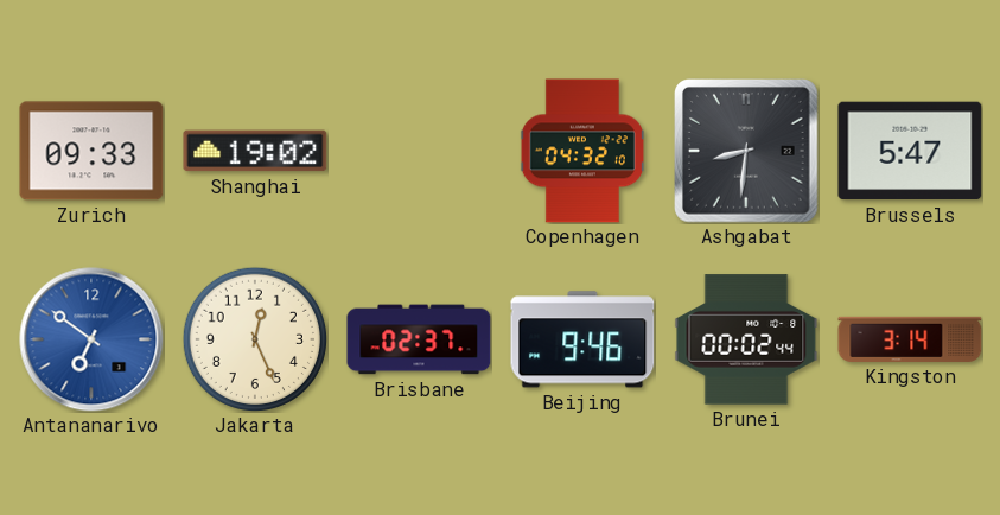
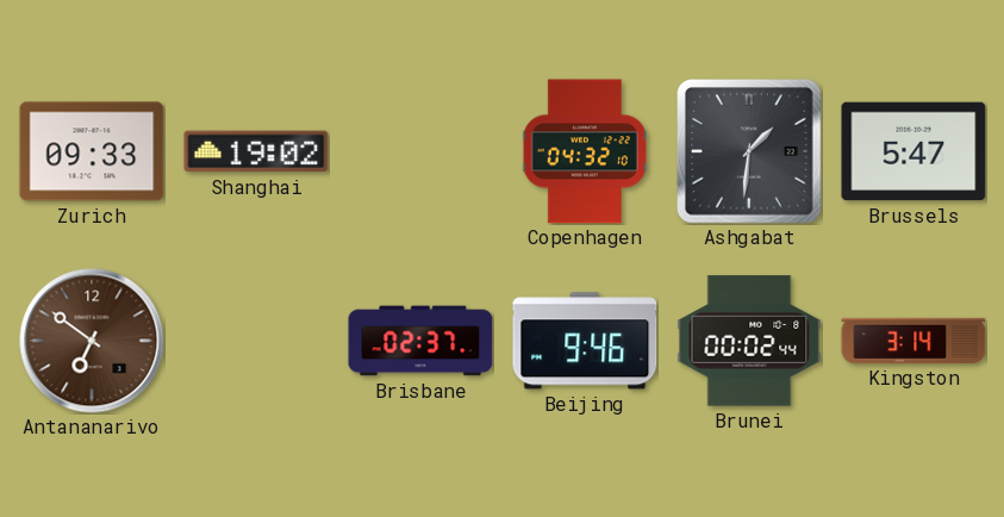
Ashgabat: 8:31 -> 1:31
Antananarivo dial: blue -> brown
Jakarta: 12:26 -> none
